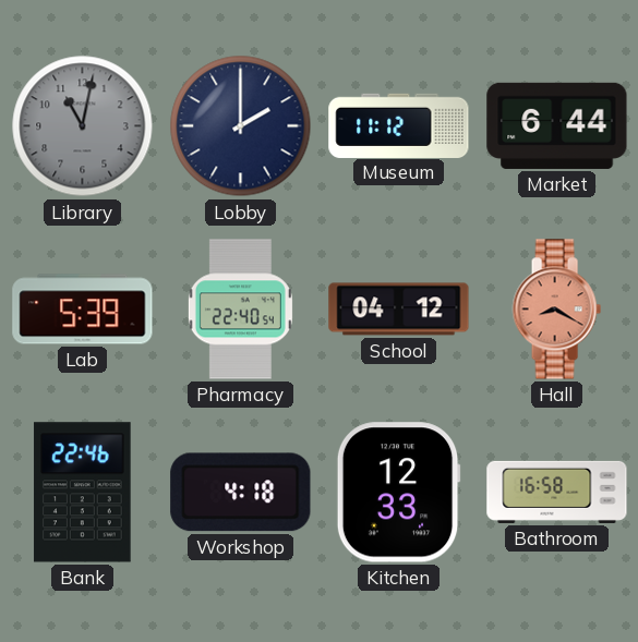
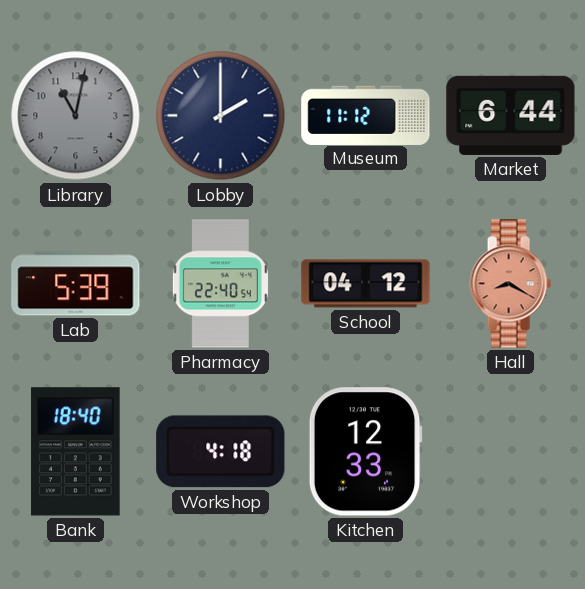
Bank: 22:46 -> 18:40
Bathroom: 16:58 -> none
